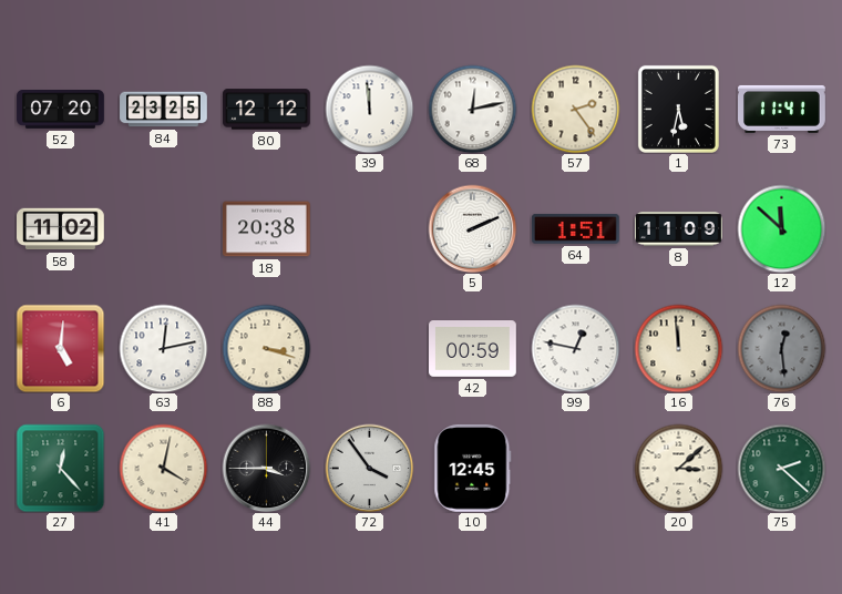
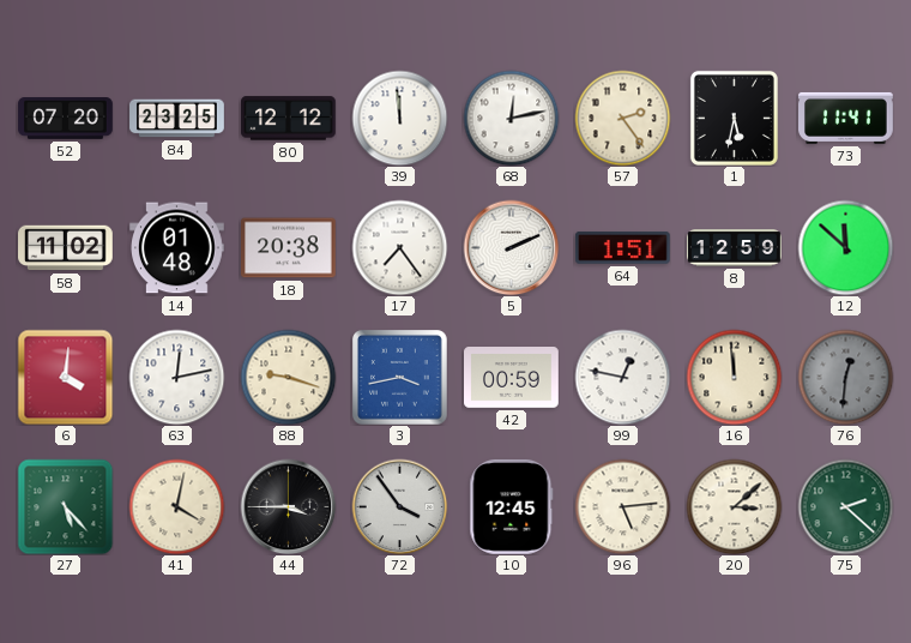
14: none -> 01:48
17: none -> 7:24
8: 11:09 -> 12:59
6: 5:01 -> 4:01
88: 3:18 -> 9:18
3: none -> 3:43
76: 12:29 -> 12:31
27: 12:23 -> 5:23
96: none -> 5:14
